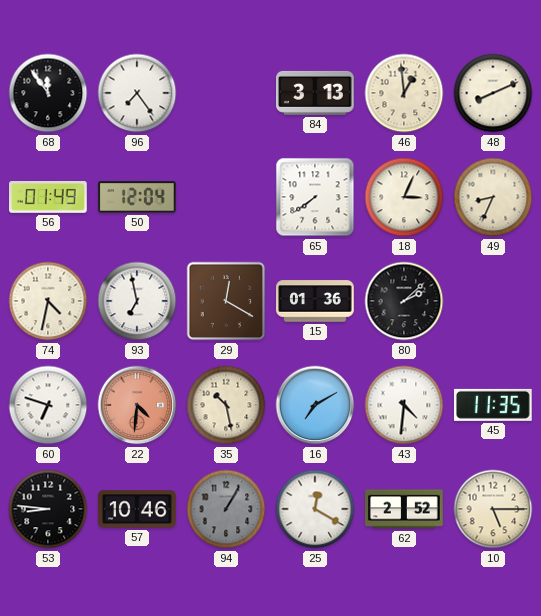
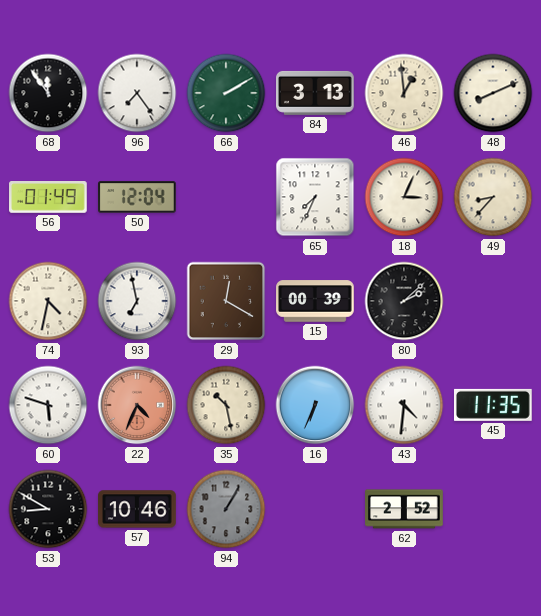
66: none -> 2:10
65: 7:39 -> 7:34
49: 8:34 -> 8:37
15: 01:36 -> 00:39
60: 6:48 -> 5:48
22: 4:31 -> 4:34
16: 7:10 -> 6:34
53: 8:46 -> 8:50
25: 12:20 -> none
10: 5:15 -> none
